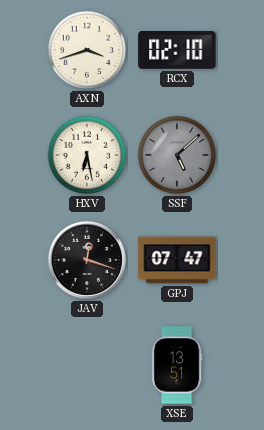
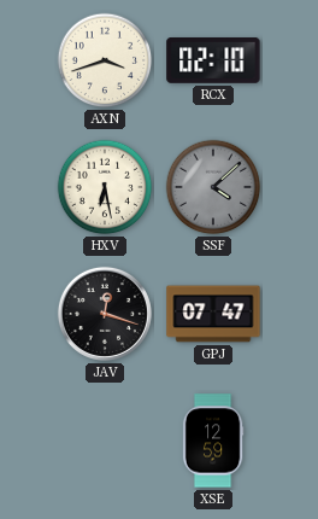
SSF: 5:08 -> 4:08
XSE: 13:51 -> 12:59
